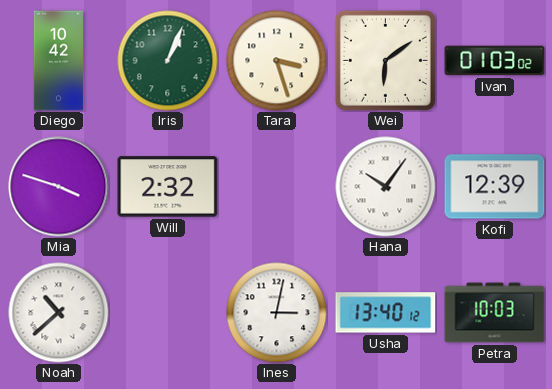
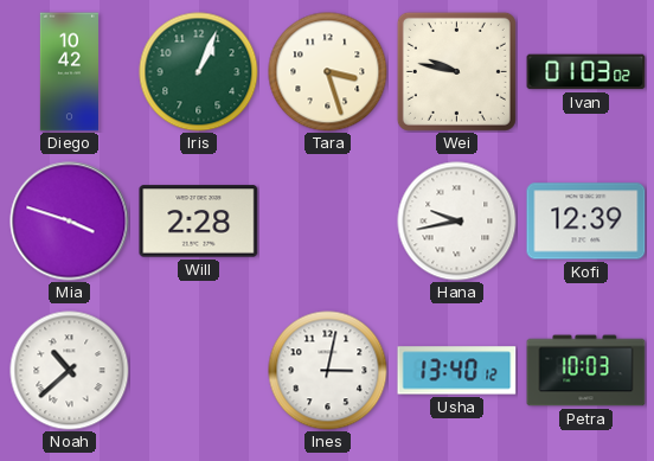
Wei: 6:09 -> 9:47
Will: 2:32 -> 2:28
Hana: 10:06 -> 9:43
